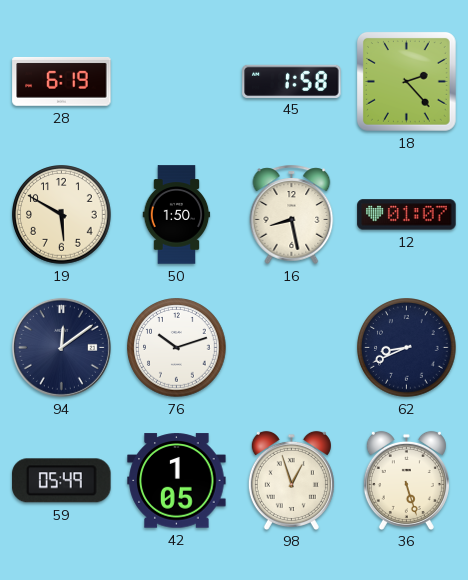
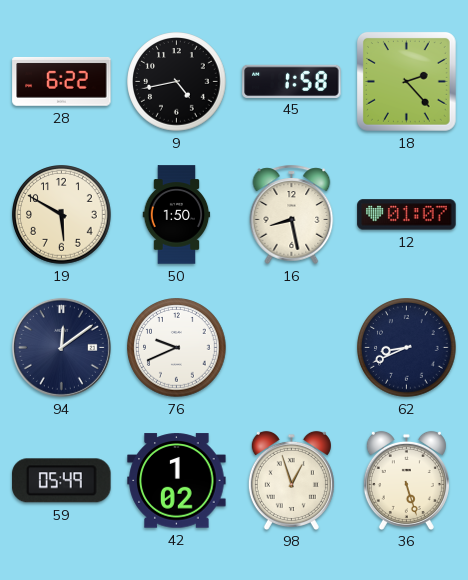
28: 6:19 -> 6:22
9: none -> 4:43
76: 10:12 -> 9:41
42: 1:05 -> 1:02
